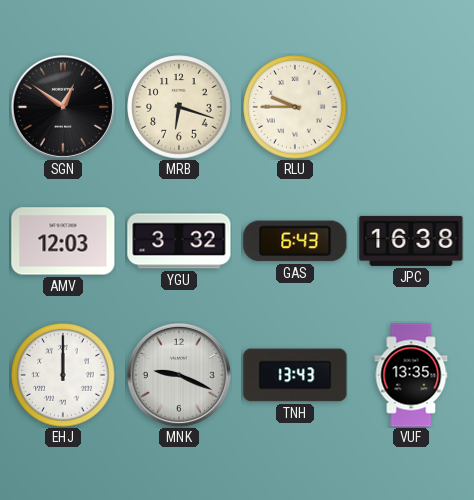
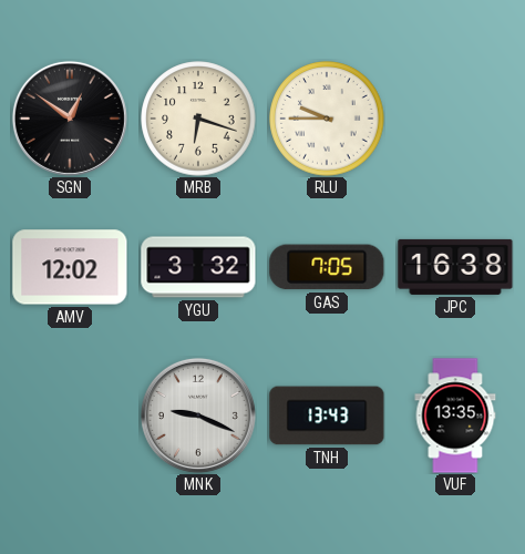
AMV: 12:03 -> 12:02
GAS: 6:43 -> 7:05
EHJ: 12:00 -> none
